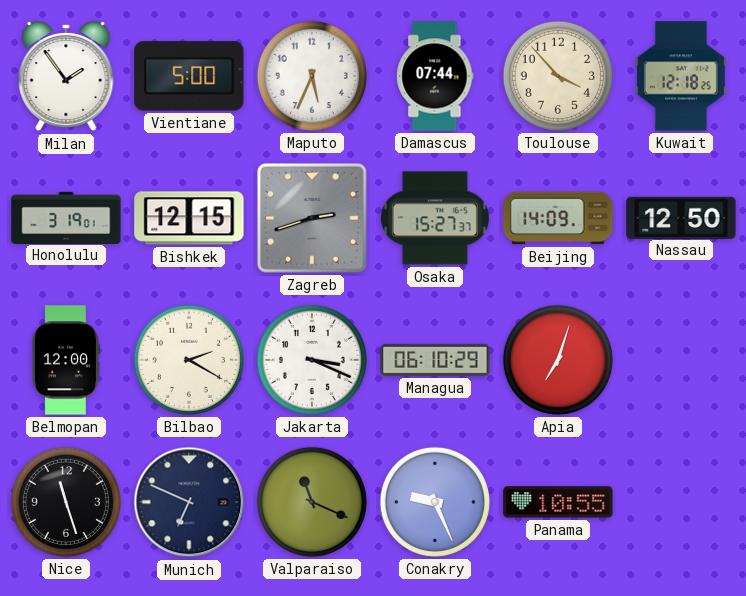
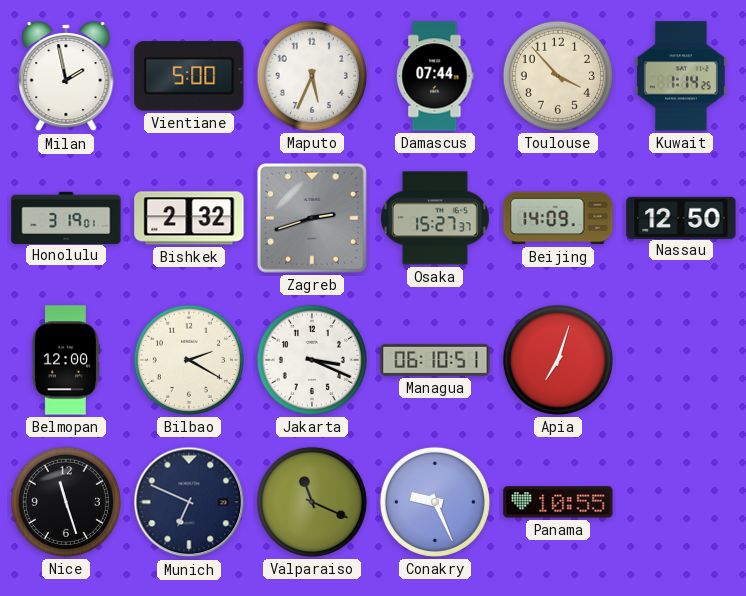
Milan: 1:54 -> 1:58
Kuwait: 12:18 -> 1:14
Bishkek: 12:15 -> 2:32
Managua: 06:10:29 -> 06:10:51
